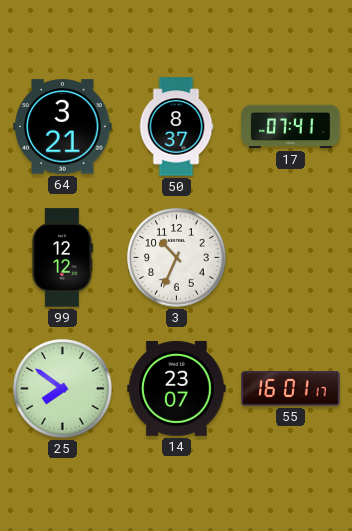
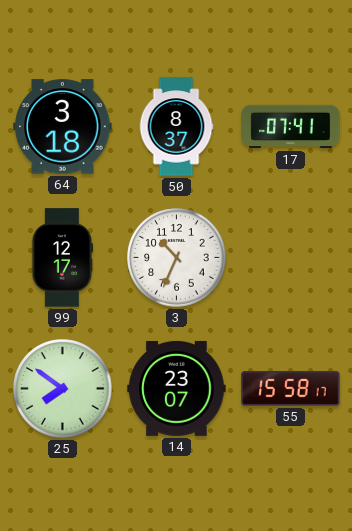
64: 3:21 -> 3:18
99: 12:12 -> 12:17
55: 16:01 -> 15:58
